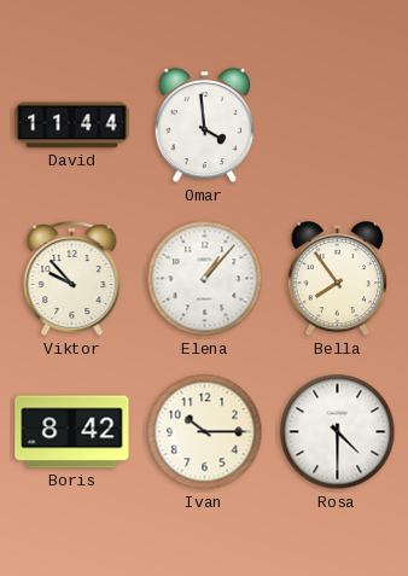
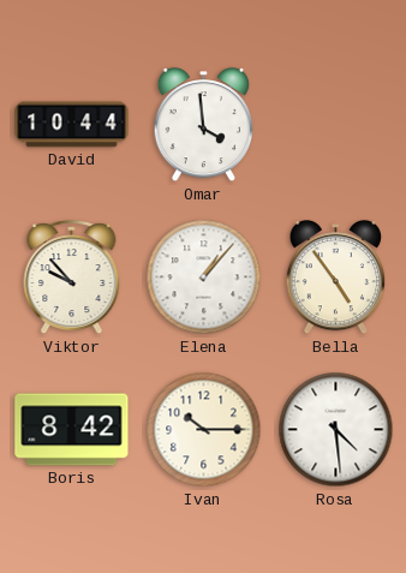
David: 11:44 -> 10:44
Bella: 7:54 -> 4:54
Rosa: 4:30 -> 4:29
